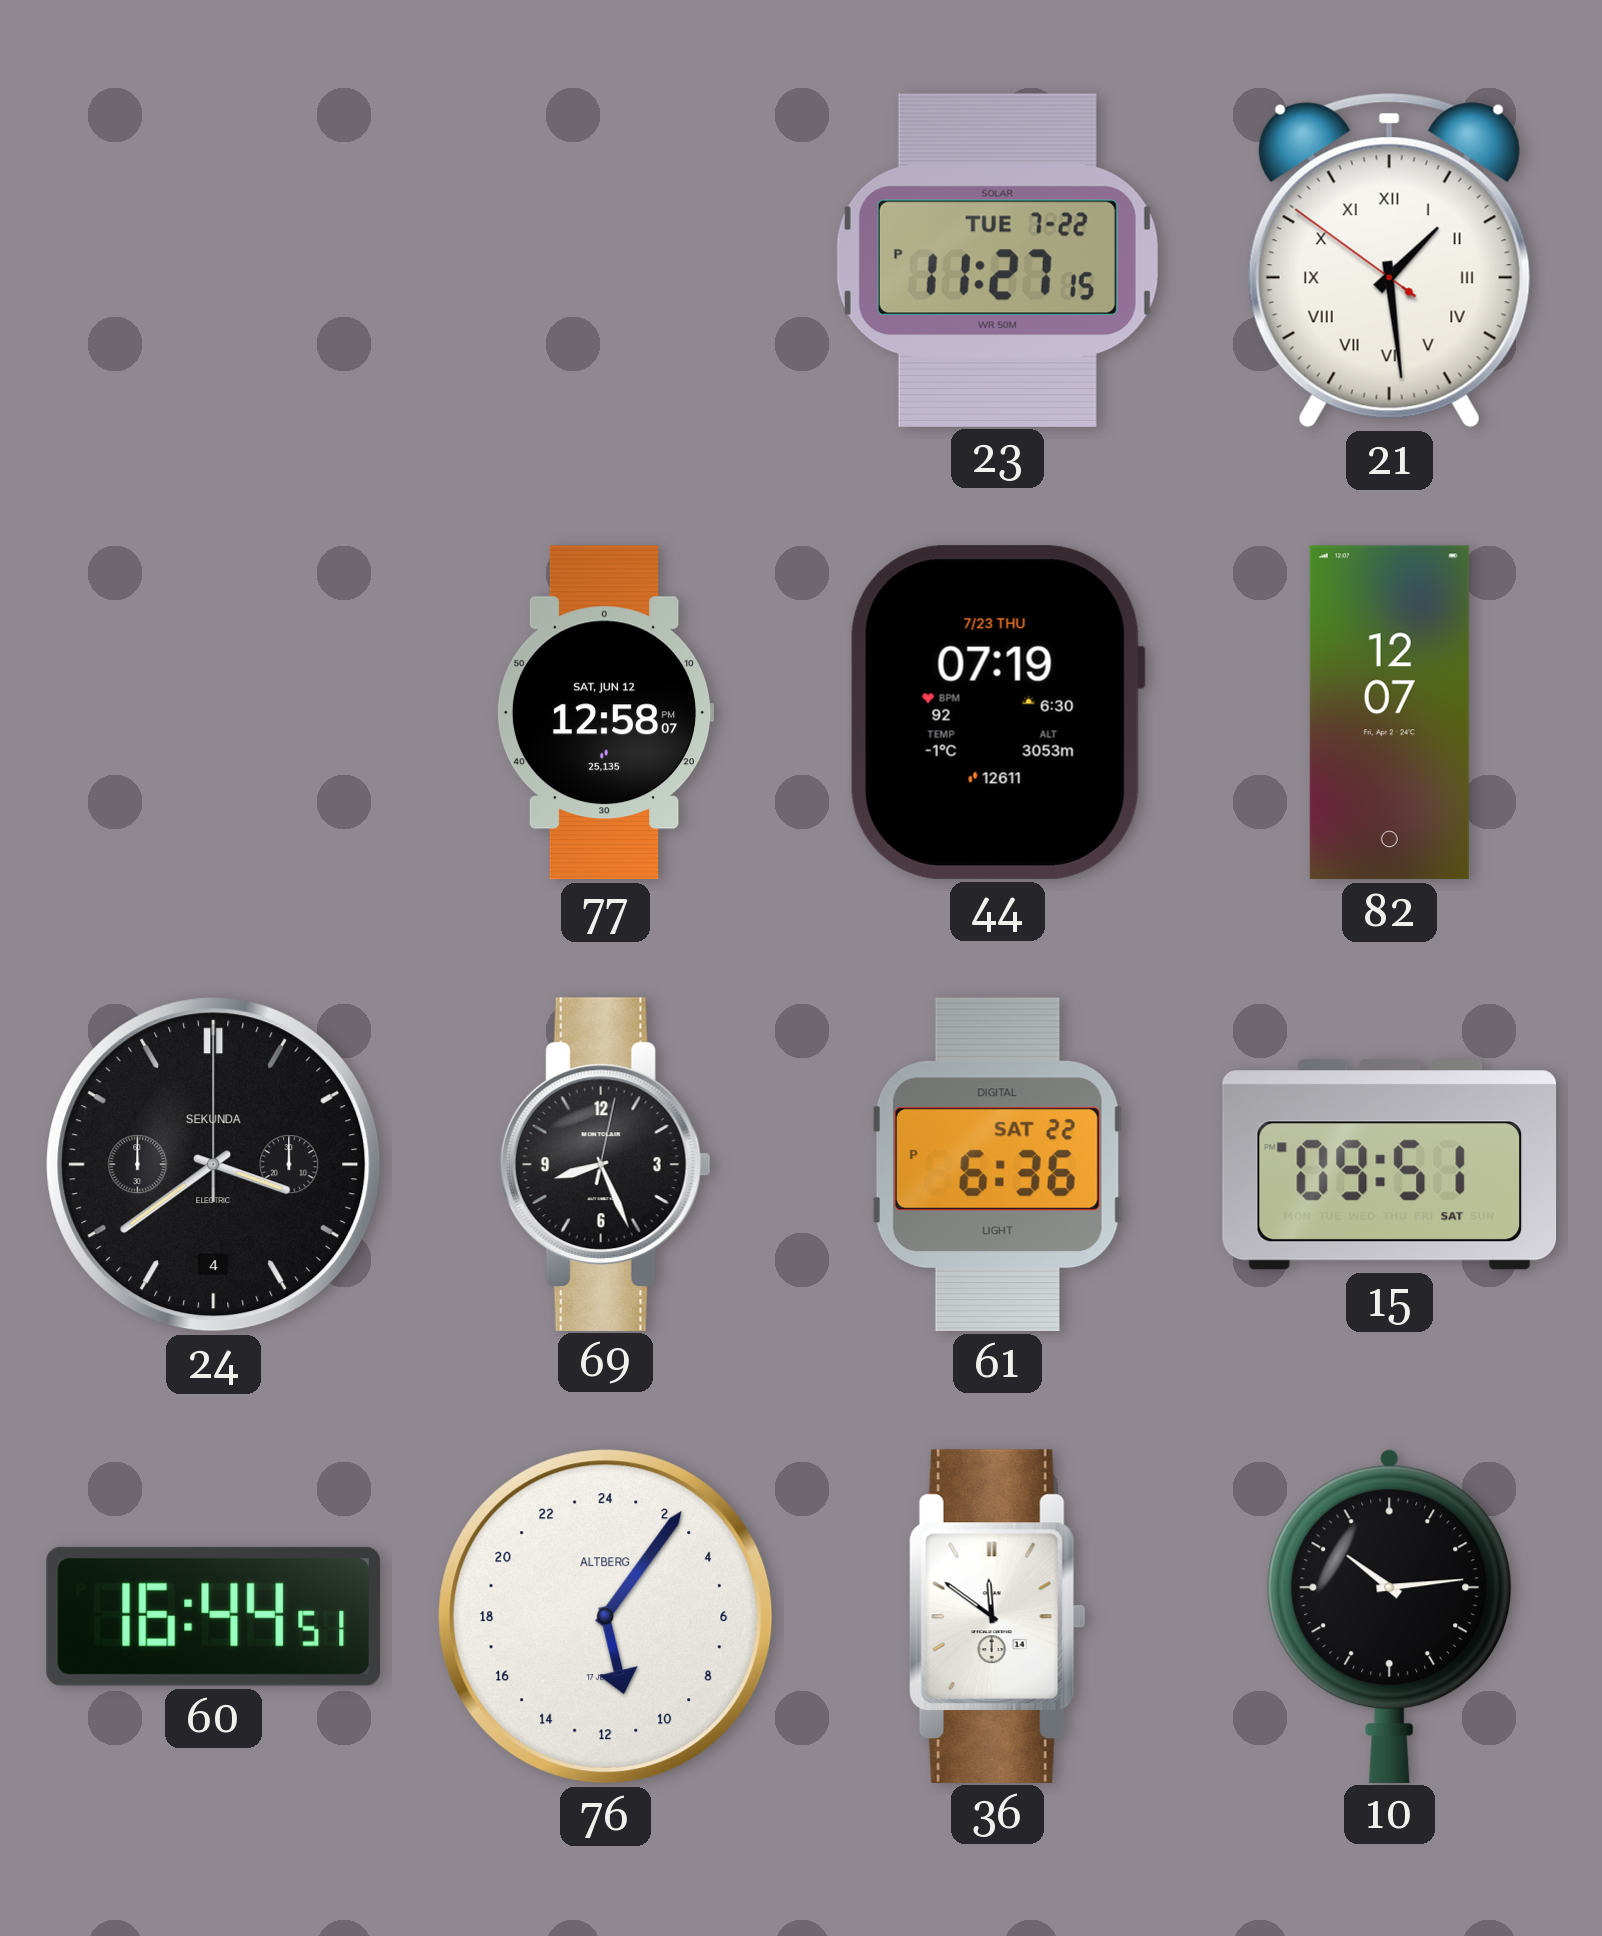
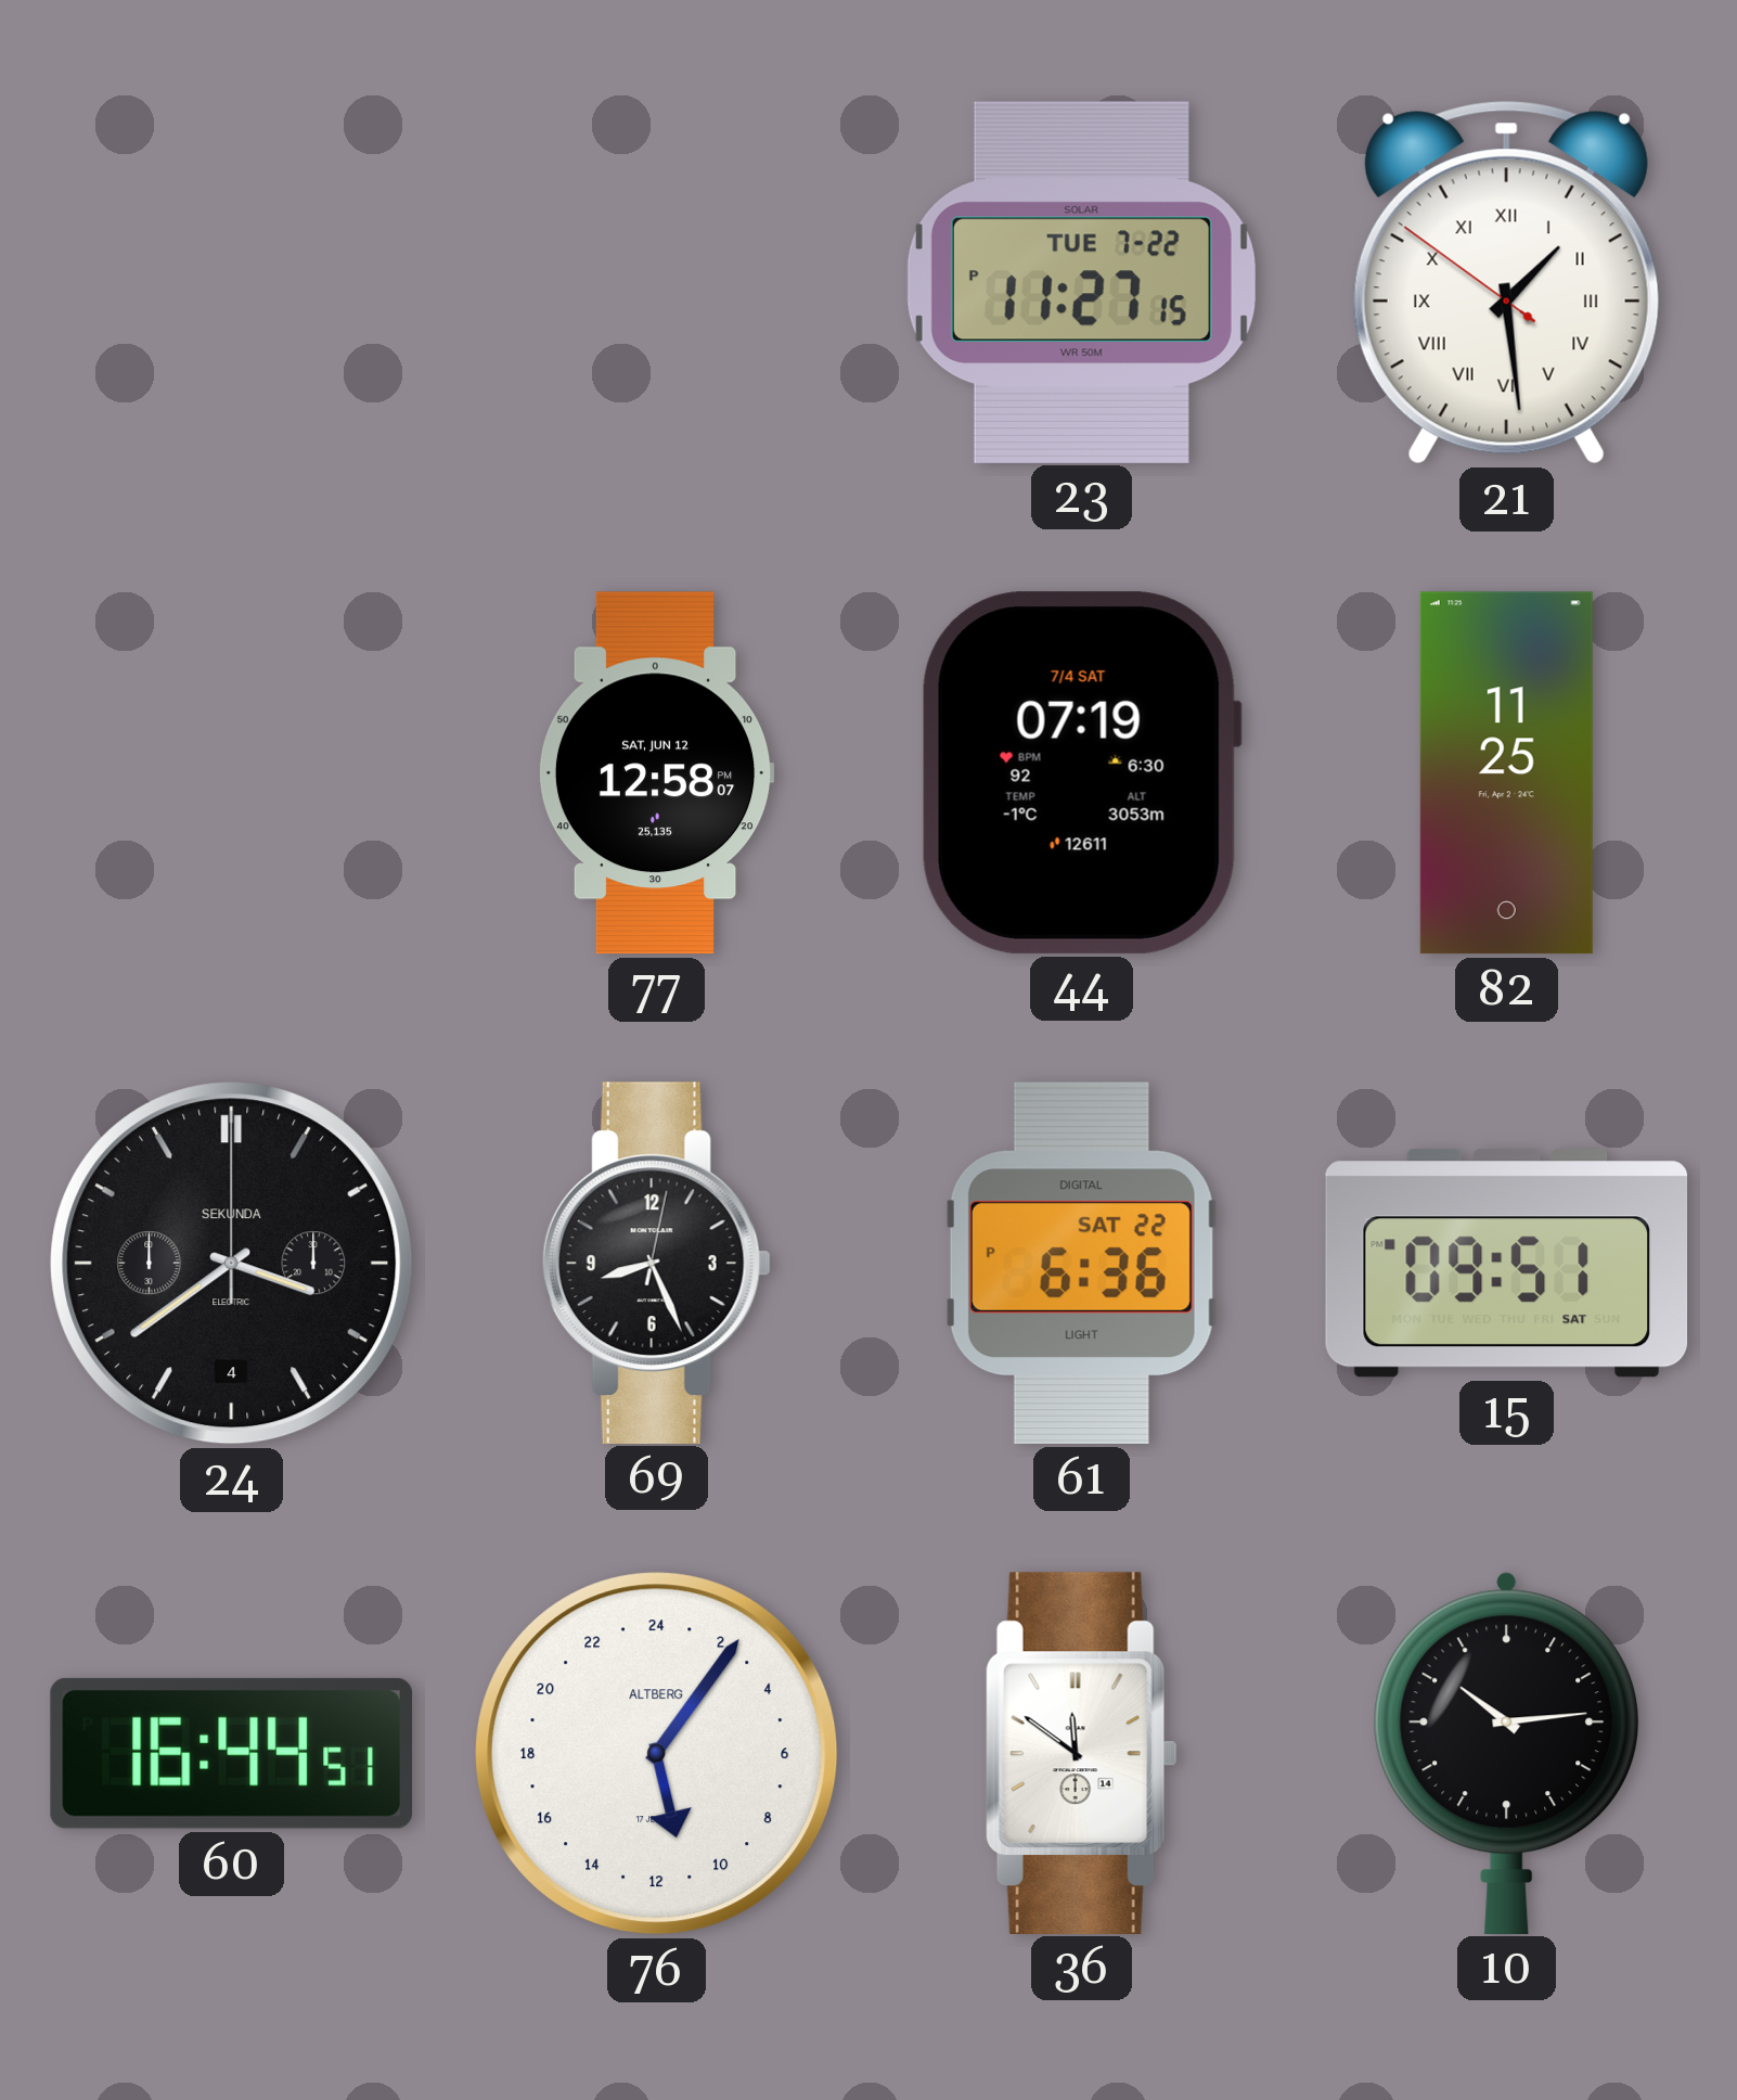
44 date: 7/23 THU -> 7/4 SAT
82: 12:07 -> 11:25
